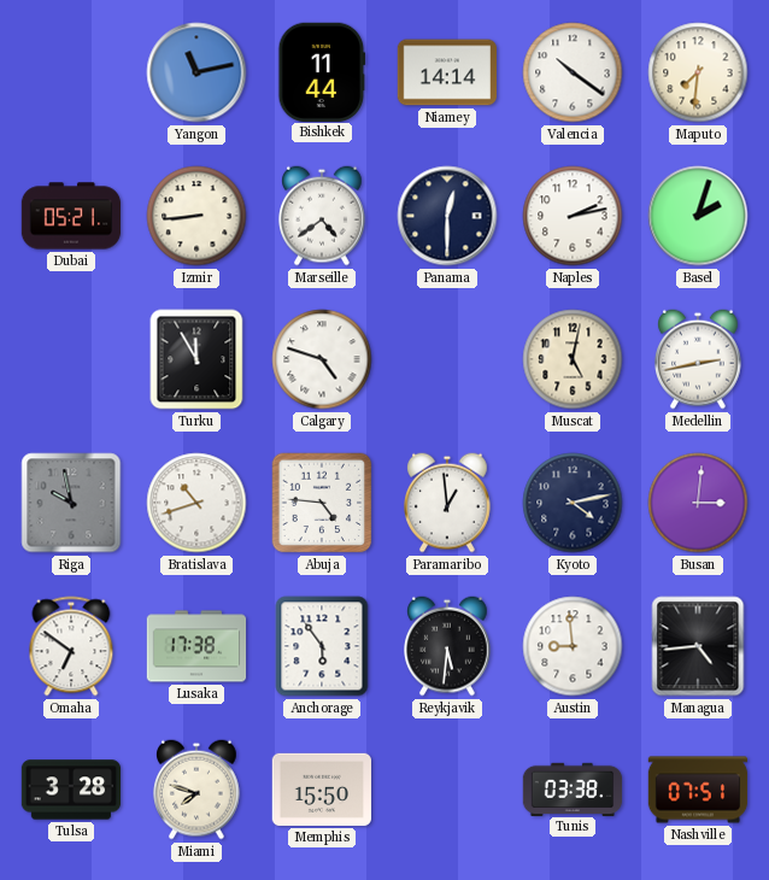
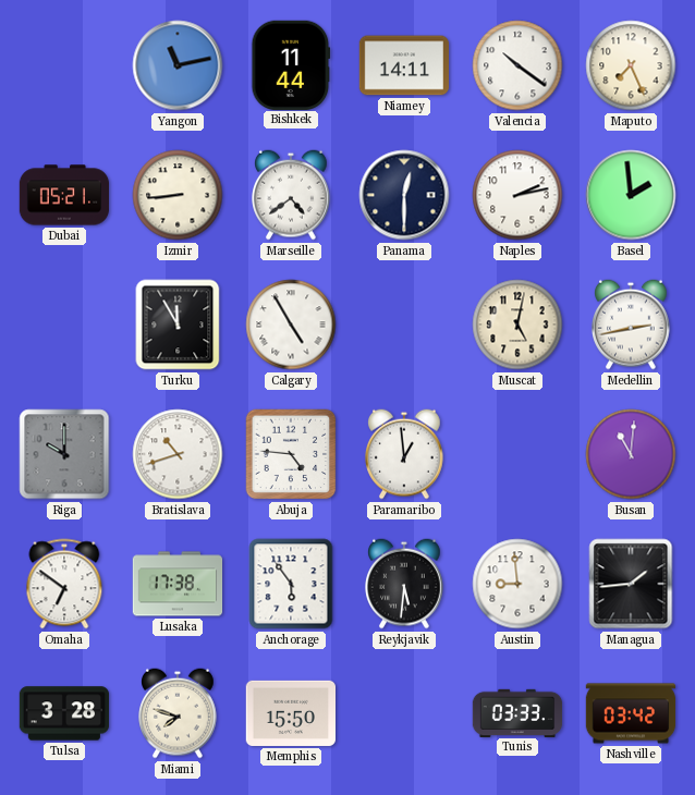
Niamey: 14:14 -> 14:11
Maputo: 7:31 -> 7:26
Basel: 2:03 -> 1:59
Calgary: 4:48 -> 4:55
Riga: 9:58 -> 10:00
Kyoto: 4:13 -> none
Busan: 3:01 -> 11:01
Managua: 4:44 -> 1:44
Tunis: 03:38 -> 03:33
Nashville: 07:51 -> 03:42
